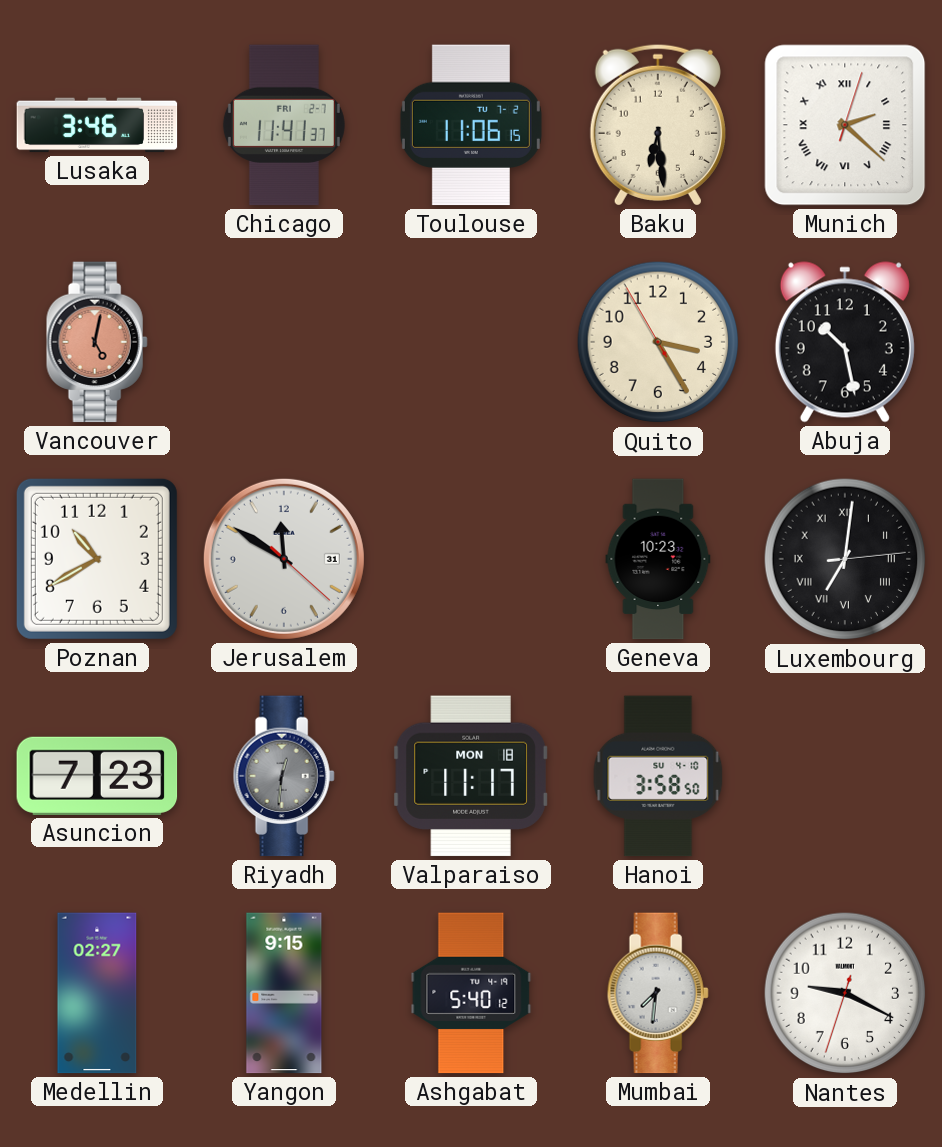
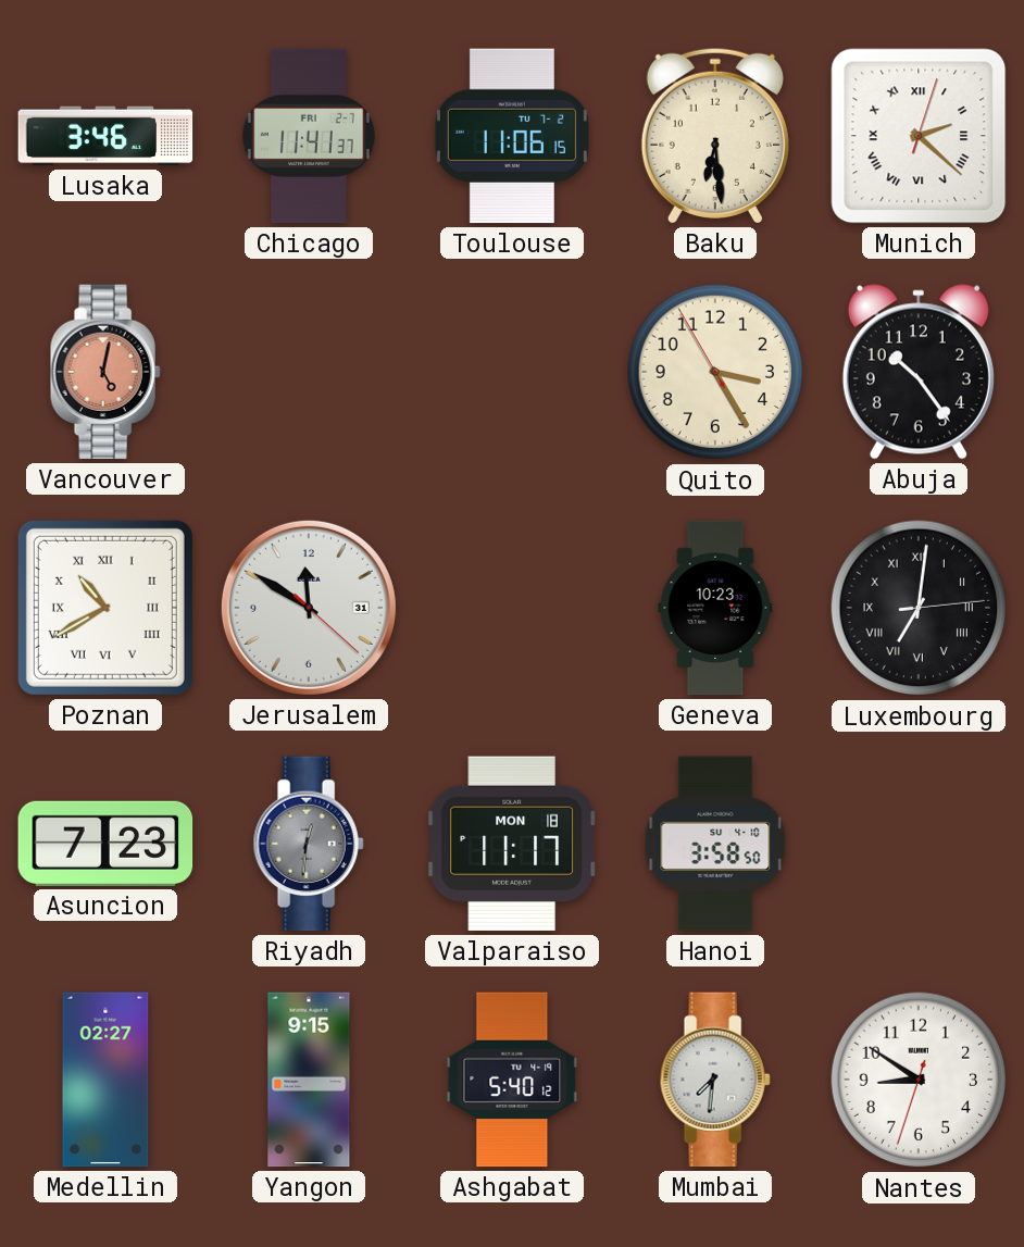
Abuja: 10:28 -> 10:24
Poznan numerals: Arabic -> Roman
Nantes: 9:19 -> 8:50
